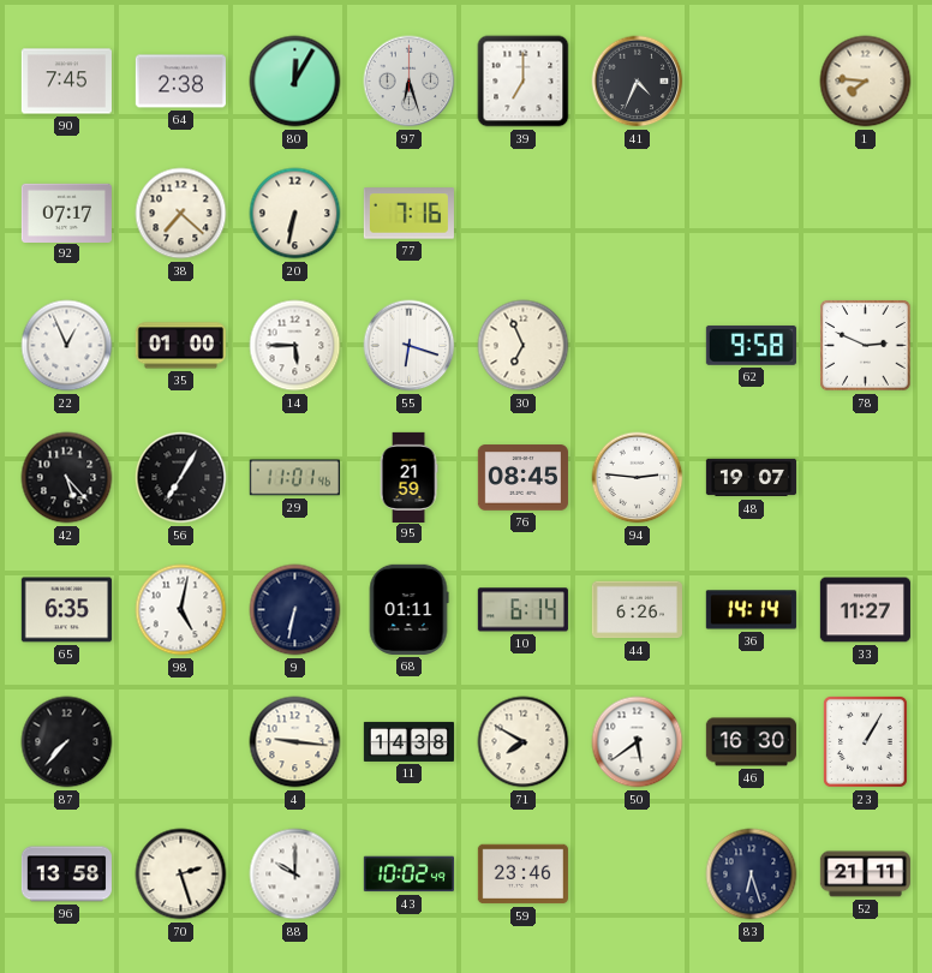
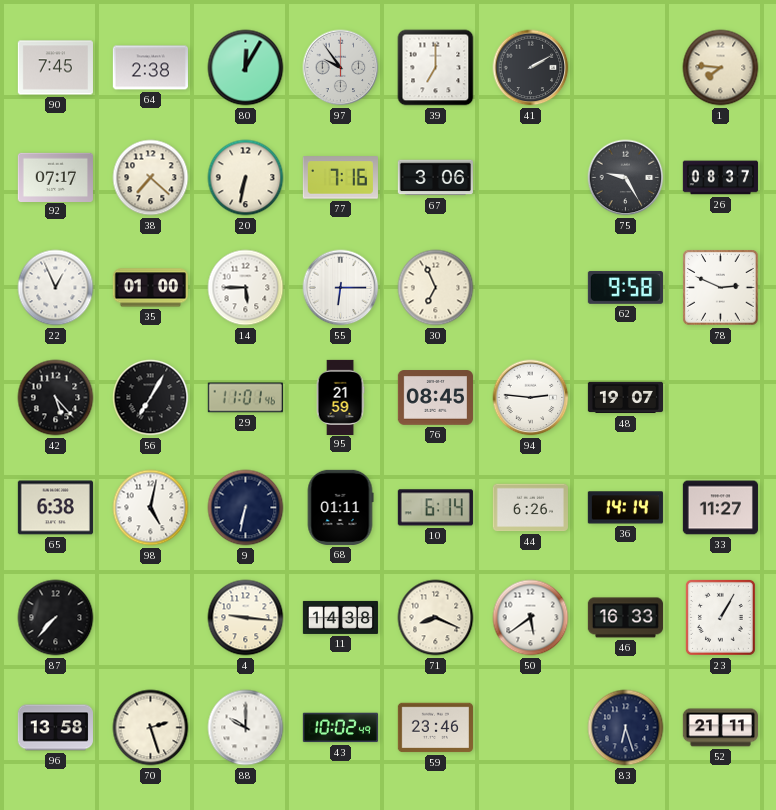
97: 6:27 -> 9:54
41: 4:34 -> 2:10
67: none -> 3:06
75: none -> 9:25
26: none -> 08:37
55: 6:18 -> 6:15
65: 6:35 -> 6:38
71: 7:50 -> 8:19
46: 16:30 -> 16:33
